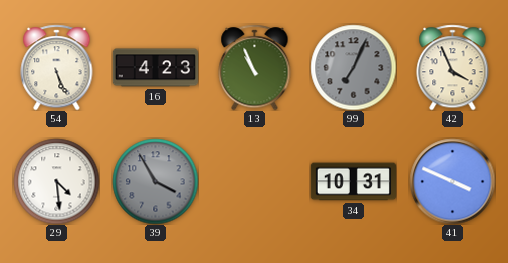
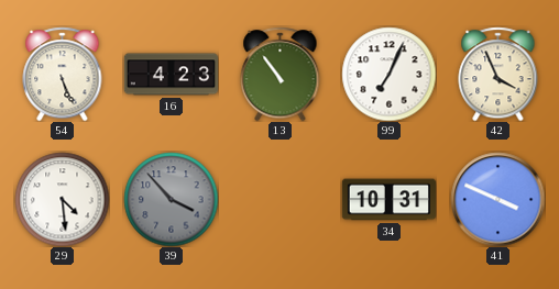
13: 10:56 -> 10:54
99 dial: grey -> white
39: 3:55 -> 3:53
